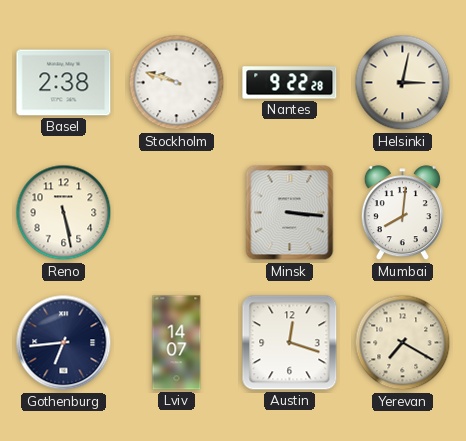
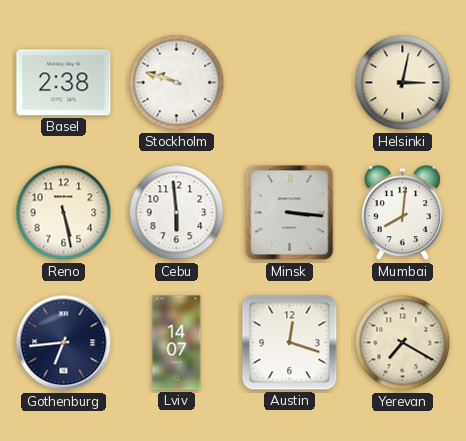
Nantes: 9:22 -> none
Cebu: none -> 5:59
